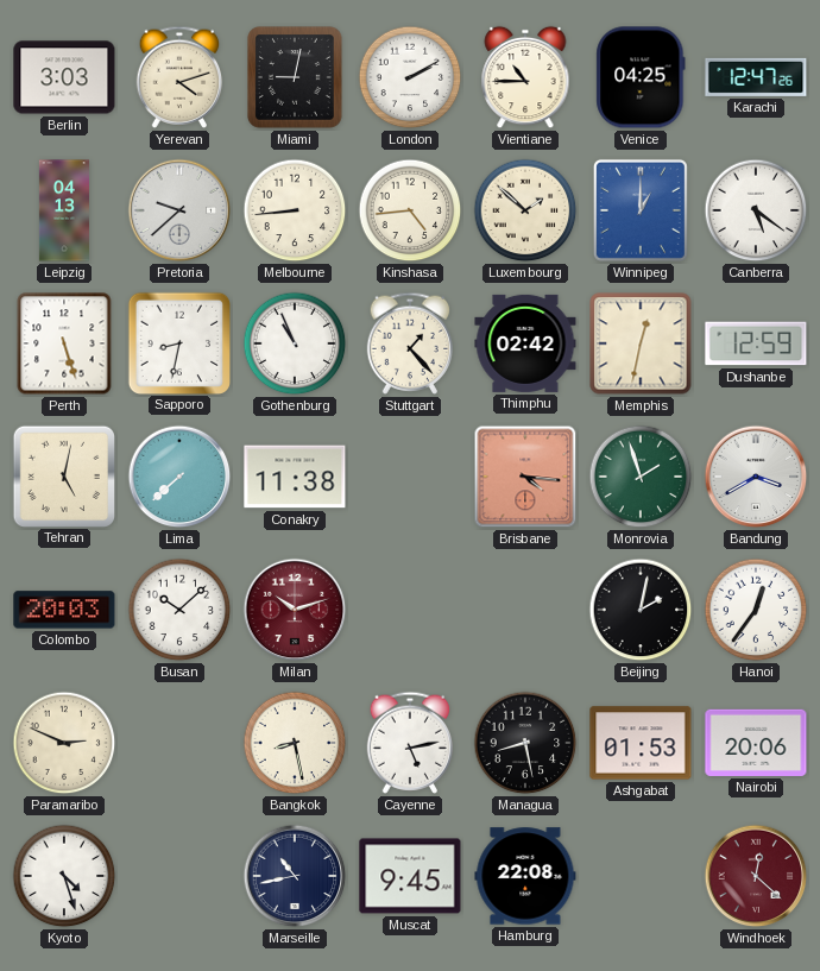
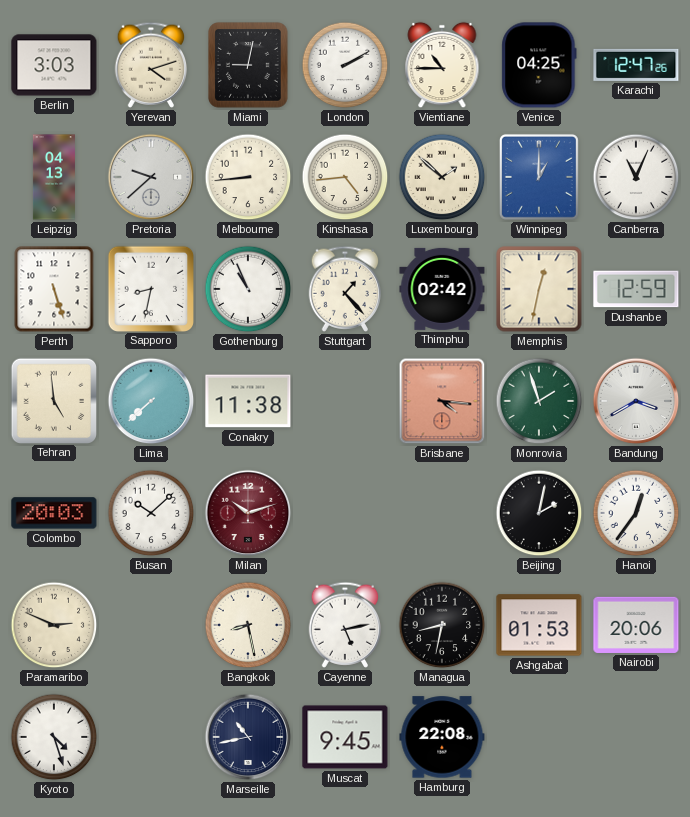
Canberra: 5:21 -> 11:04
Tehran: 5:02 -> 4:59
Managua: 8:28 -> 8:32
Windhoek: 12:22 -> none
